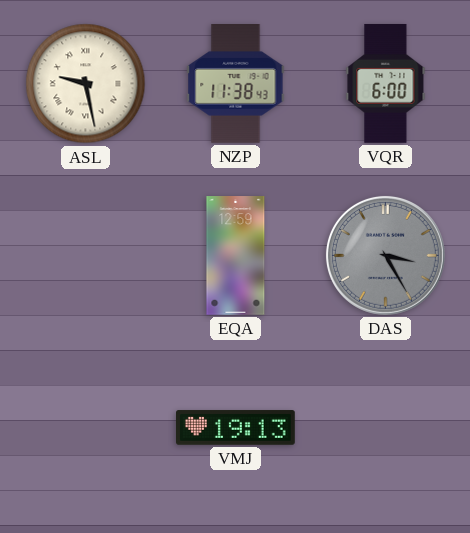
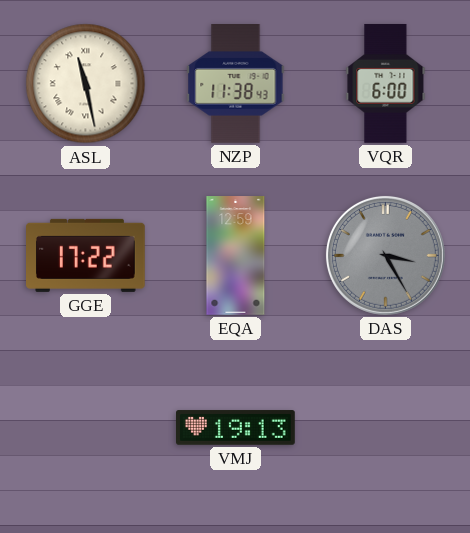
ASL: 9:28 -> 11:28
GGE: none -> 17:22
